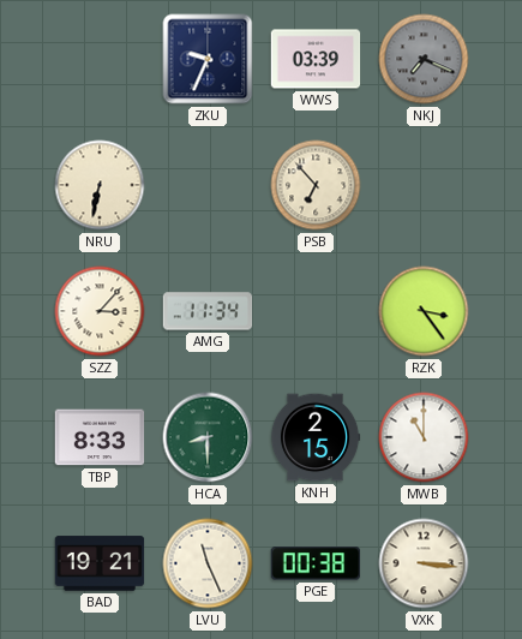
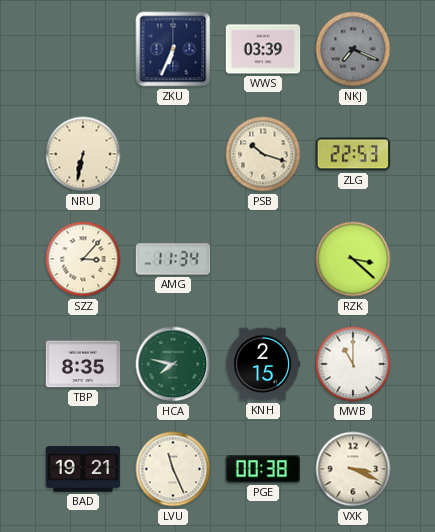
ZKU: 9:34 -> 6:34
PSB: 6:53 -> 10:18
ZLG: none -> 22:53
RZK: 3:24 -> 3:22
TBP: 8:33 -> 8:35
HCA: 8:30 -> 7:47
VXK: 3:16 -> 3:19
